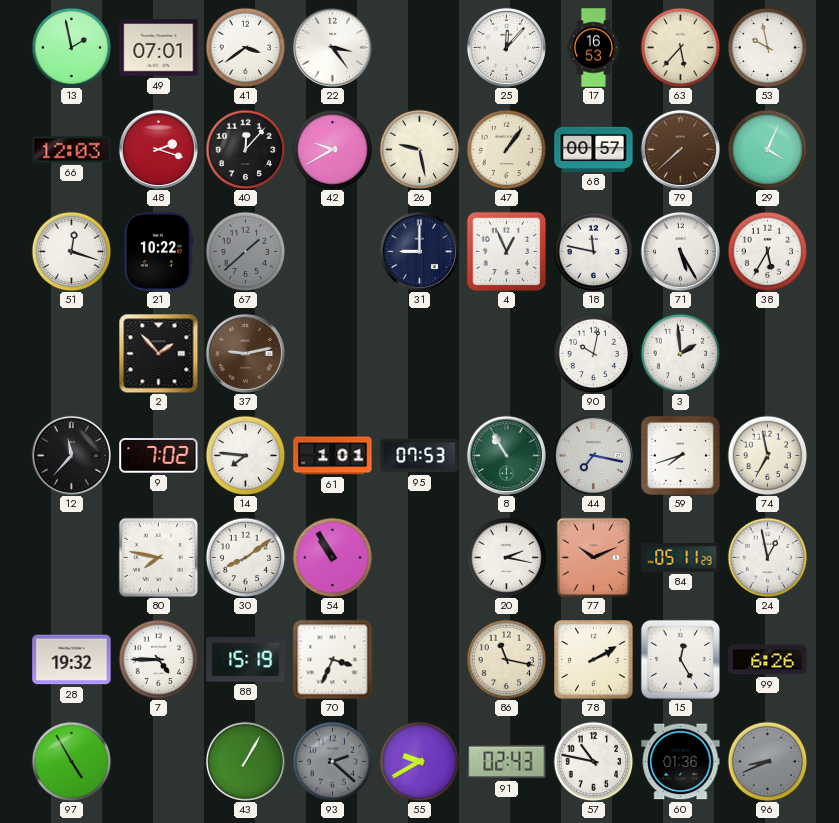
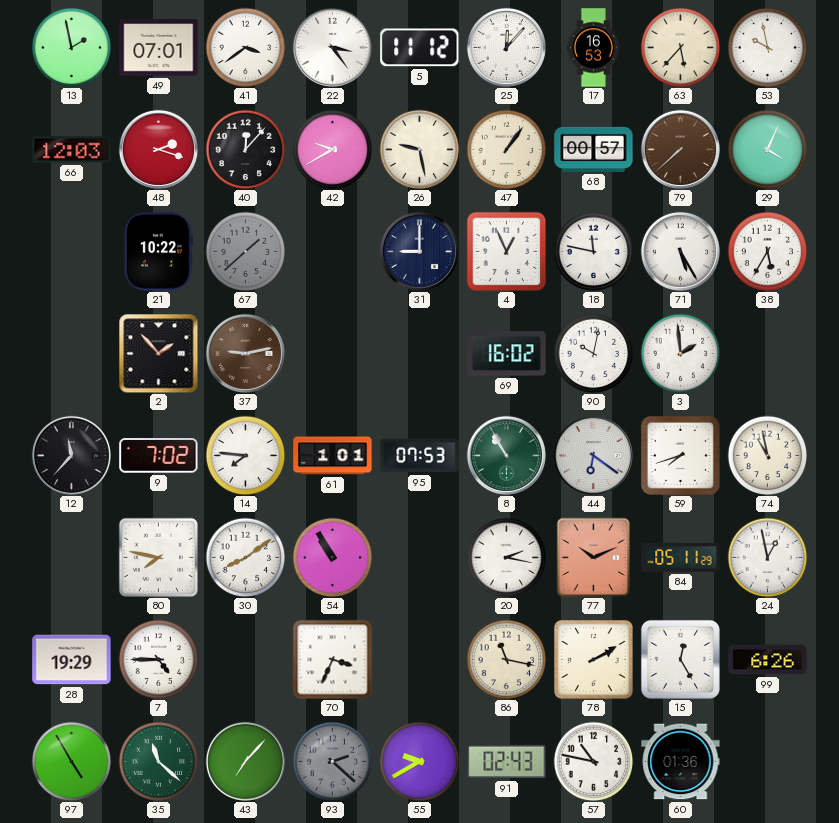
5: none -> 11:12
51: 12:18 -> none
69: none -> 16:02
44: 7:17 -> 6:21
74: 6:58 -> 10:58
28: 19:32 -> 19:29
88: 15:19 -> none
35: none -> 11:22
43: 1:05 -> 7:07
96: 8:41 -> none
